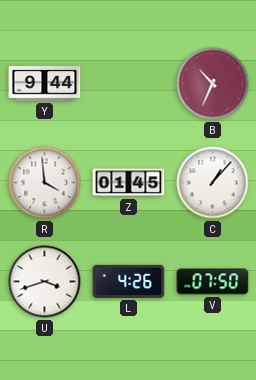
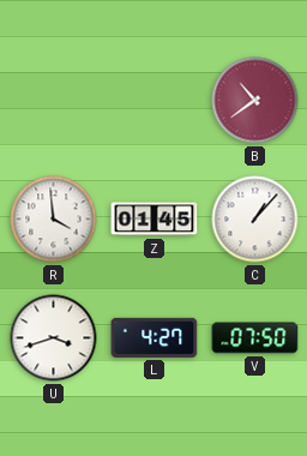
Y: 9:44 -> none
B: 10:34 -> 10:39
L: 4:26 -> 4:27
